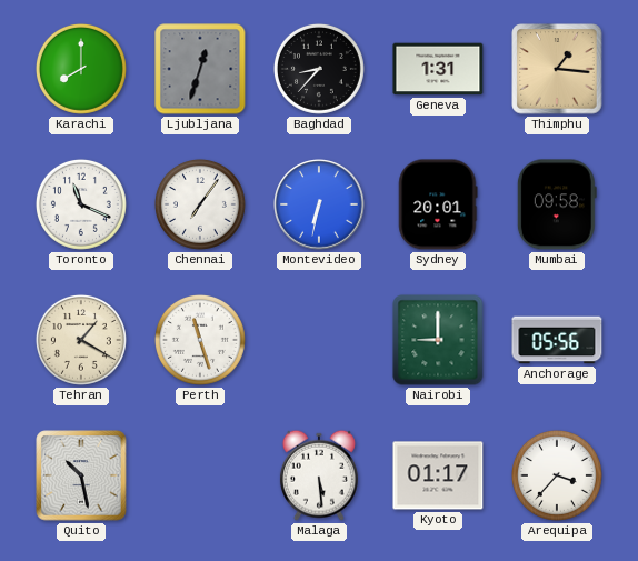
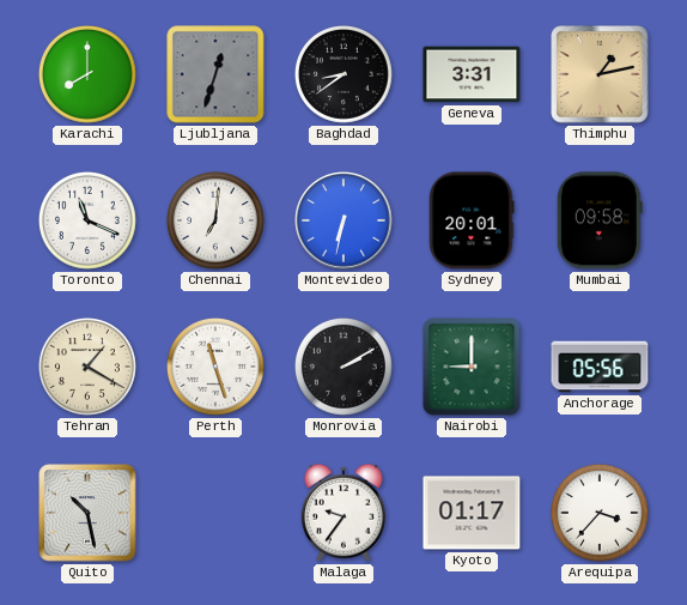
Baghdad: 8:37 -> 8:39
Geneva: 1:31 -> 3:31
Thimphu: 1:16 -> 1:13
Chennai: 7:06 -> 7:01
Monrovia: none -> 2:10
Malaga: 5:29 -> 9:36
